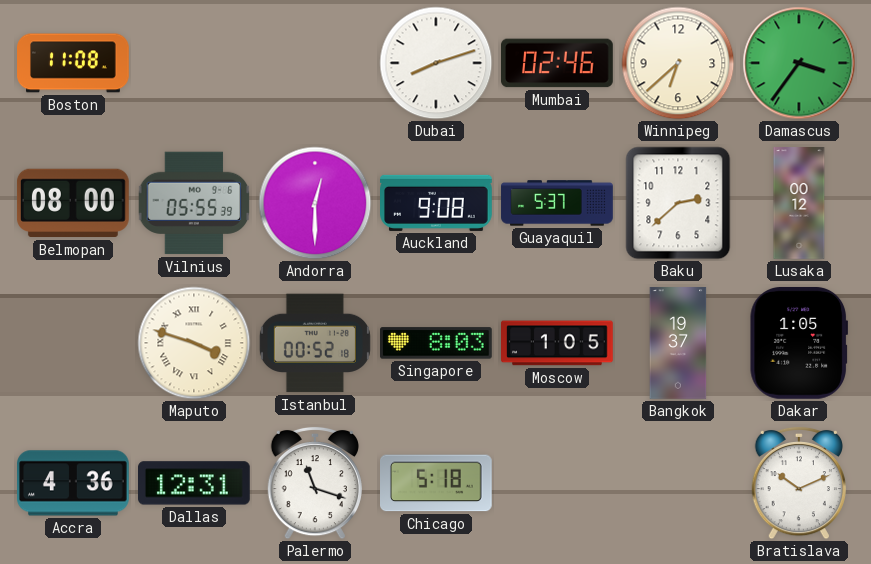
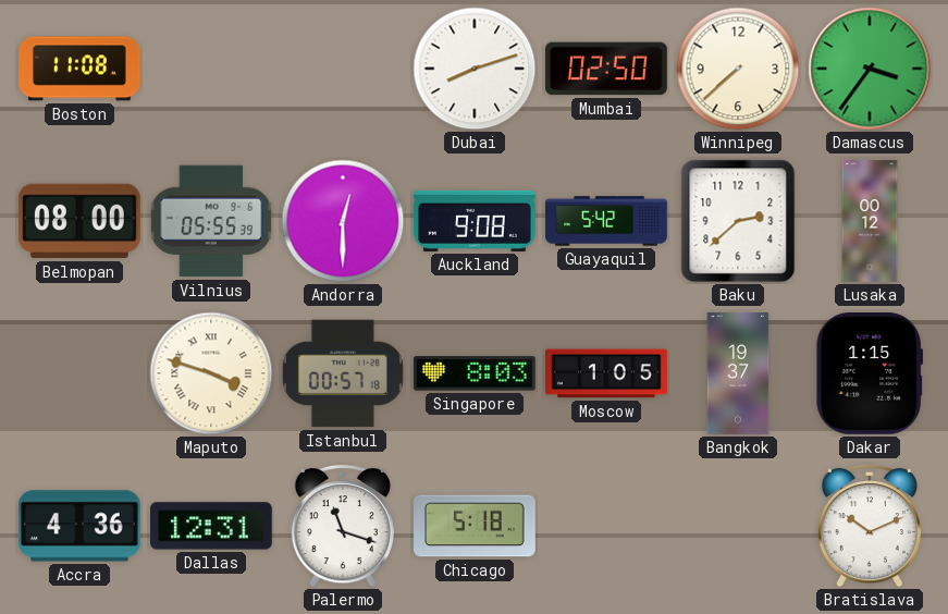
Mumbai: 02:46 -> 02:50
Winnipeg: 6:38 -> 7:38
Guayaquil: 5:37 -> 5:42
Istanbul: 00:52 -> 00:57
Dakar: 1:05 -> 1:15
